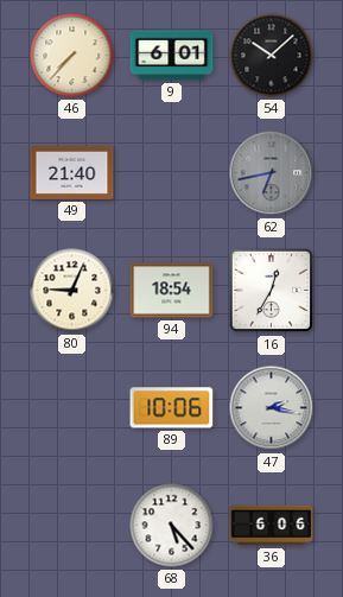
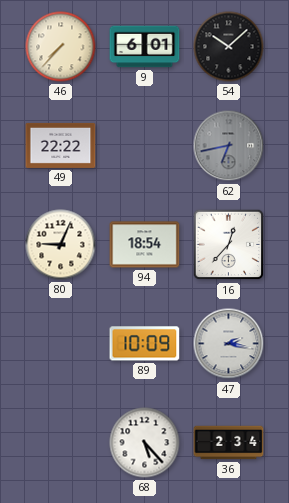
49: 21:40 -> 22:22
16: 12:35 -> 12:37
89: 10:06 -> 10:09
36: 6:06 -> 2:34
